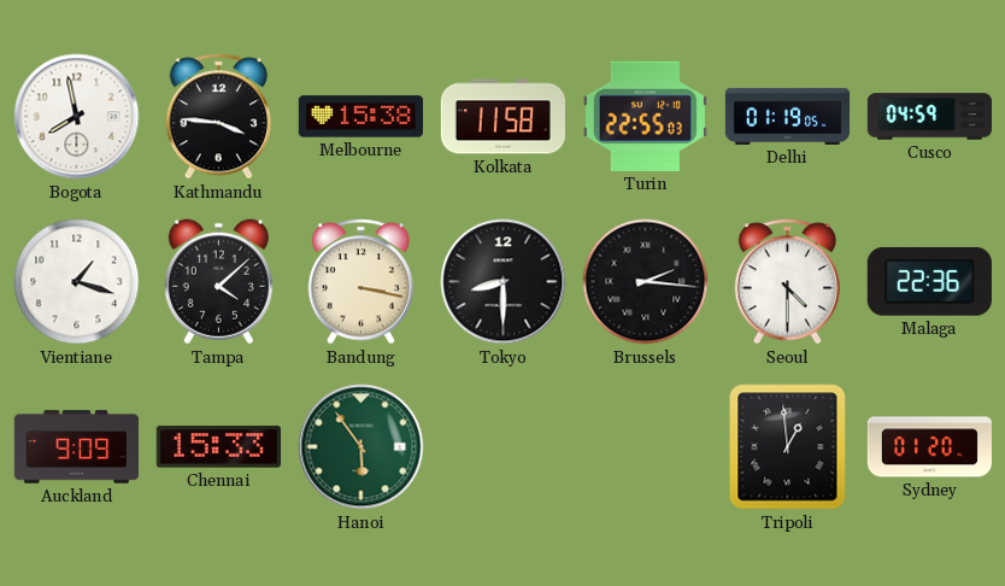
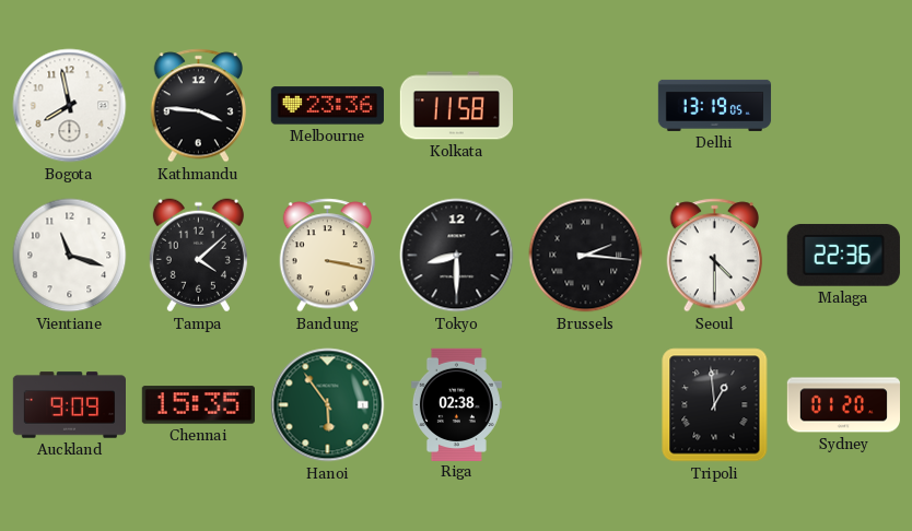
Melbourne: 15:38 -> 23:36
Turin: 22:55 -> none
Delhi: 01:19 -> 13:19
Cusco: 04:59 -> none
Vientiane: 1:18 -> 11:18
Chennai: 15:33 -> 15:35
Riga: none -> 02:38
